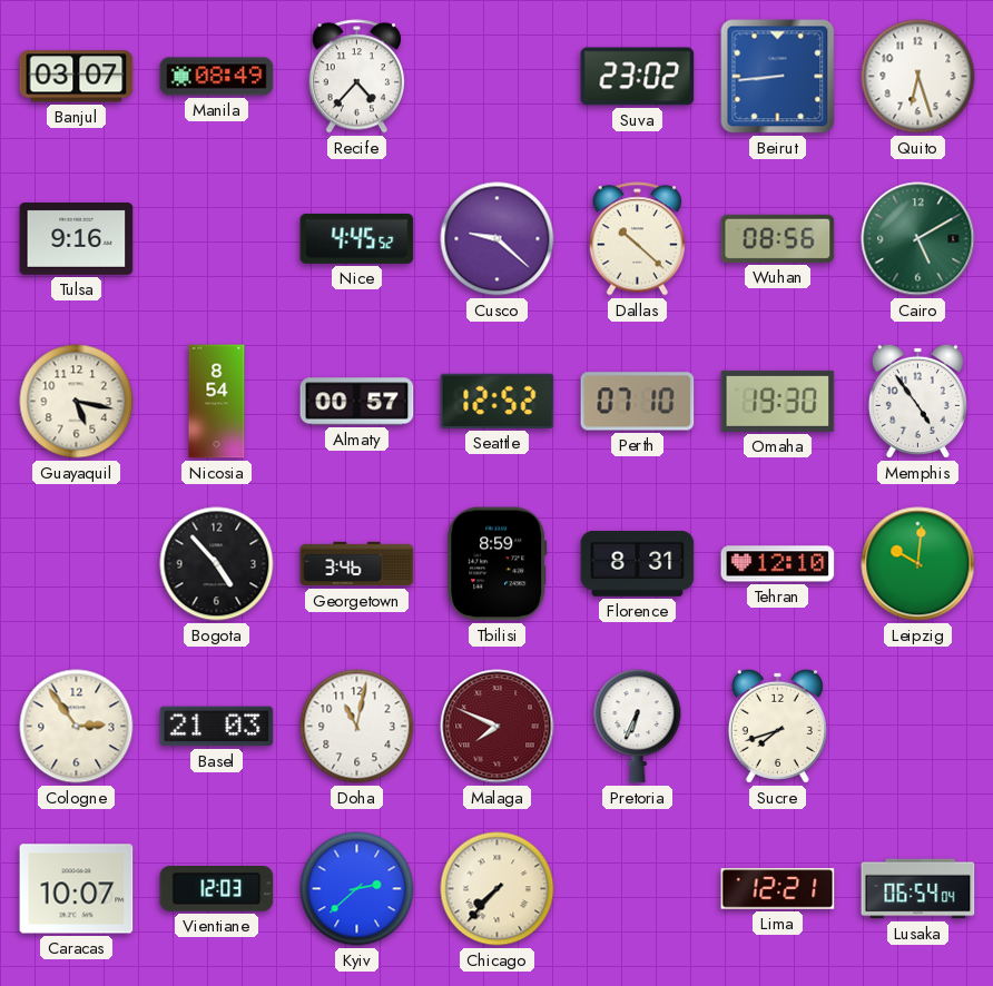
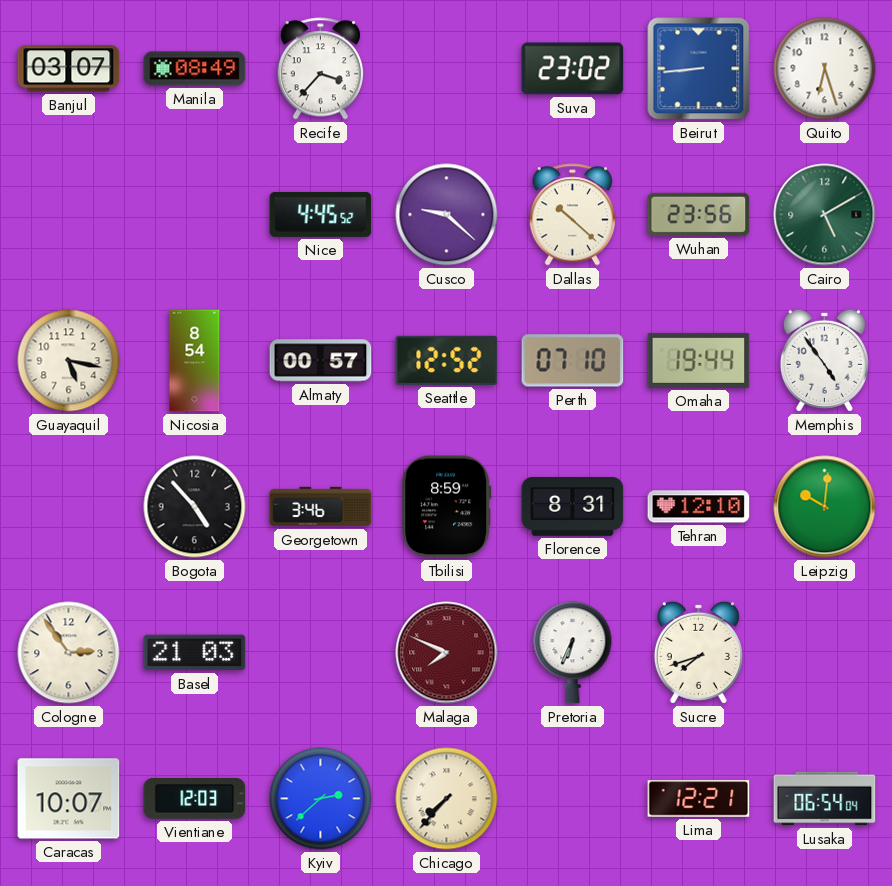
Recife: 4:37 -> 3:37
Tulsa: 9:16 -> none
Wuhan: 08:56 -> 23:56
Omaha: 19:30 -> 19:44
Doha: 11:02 -> none
